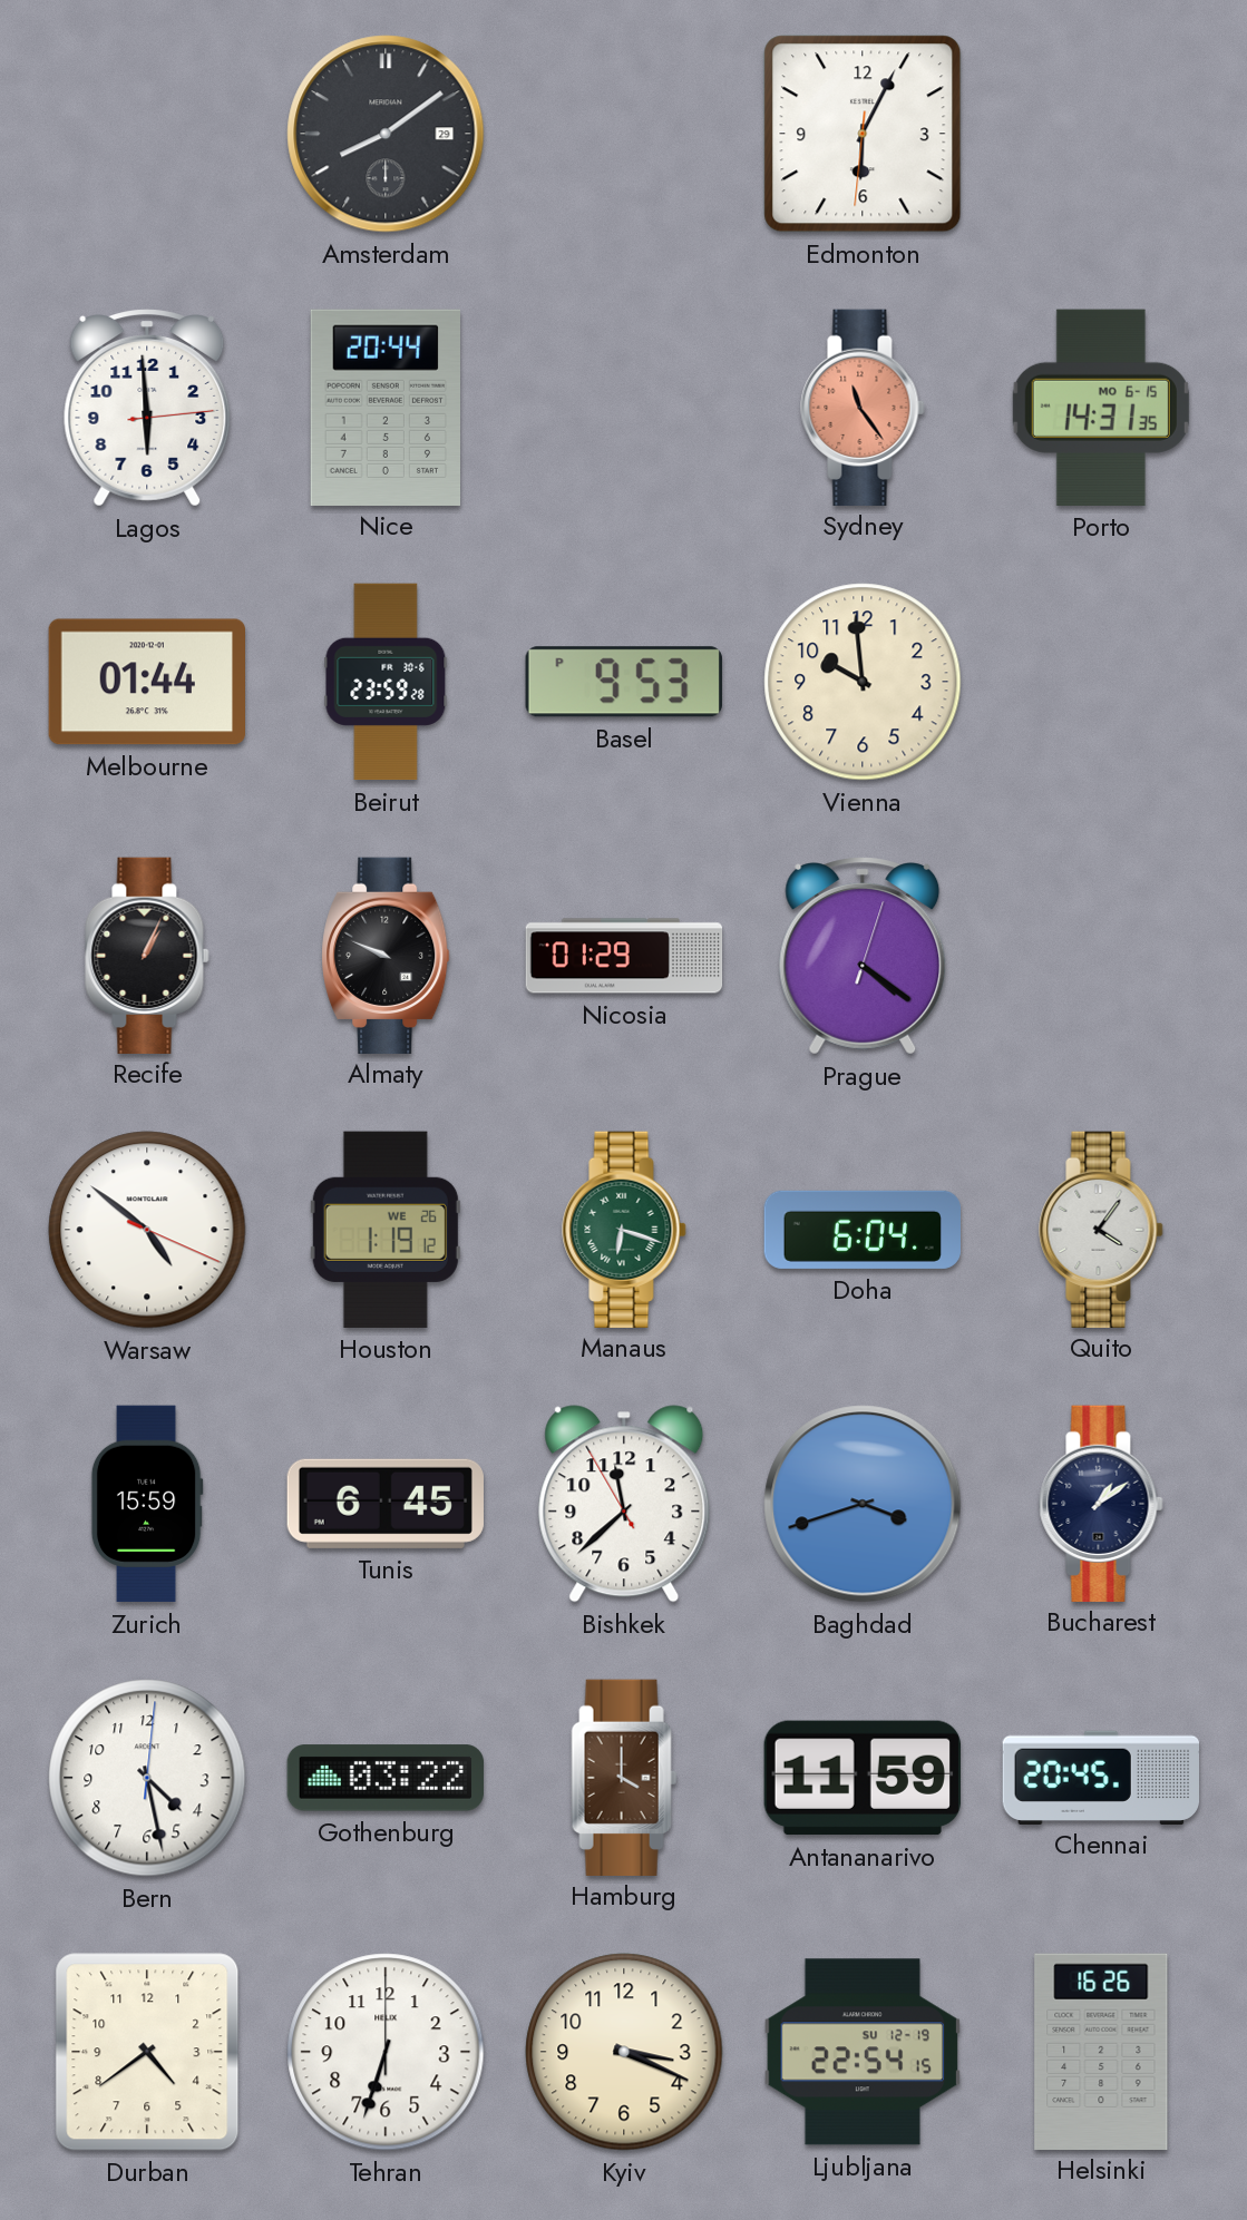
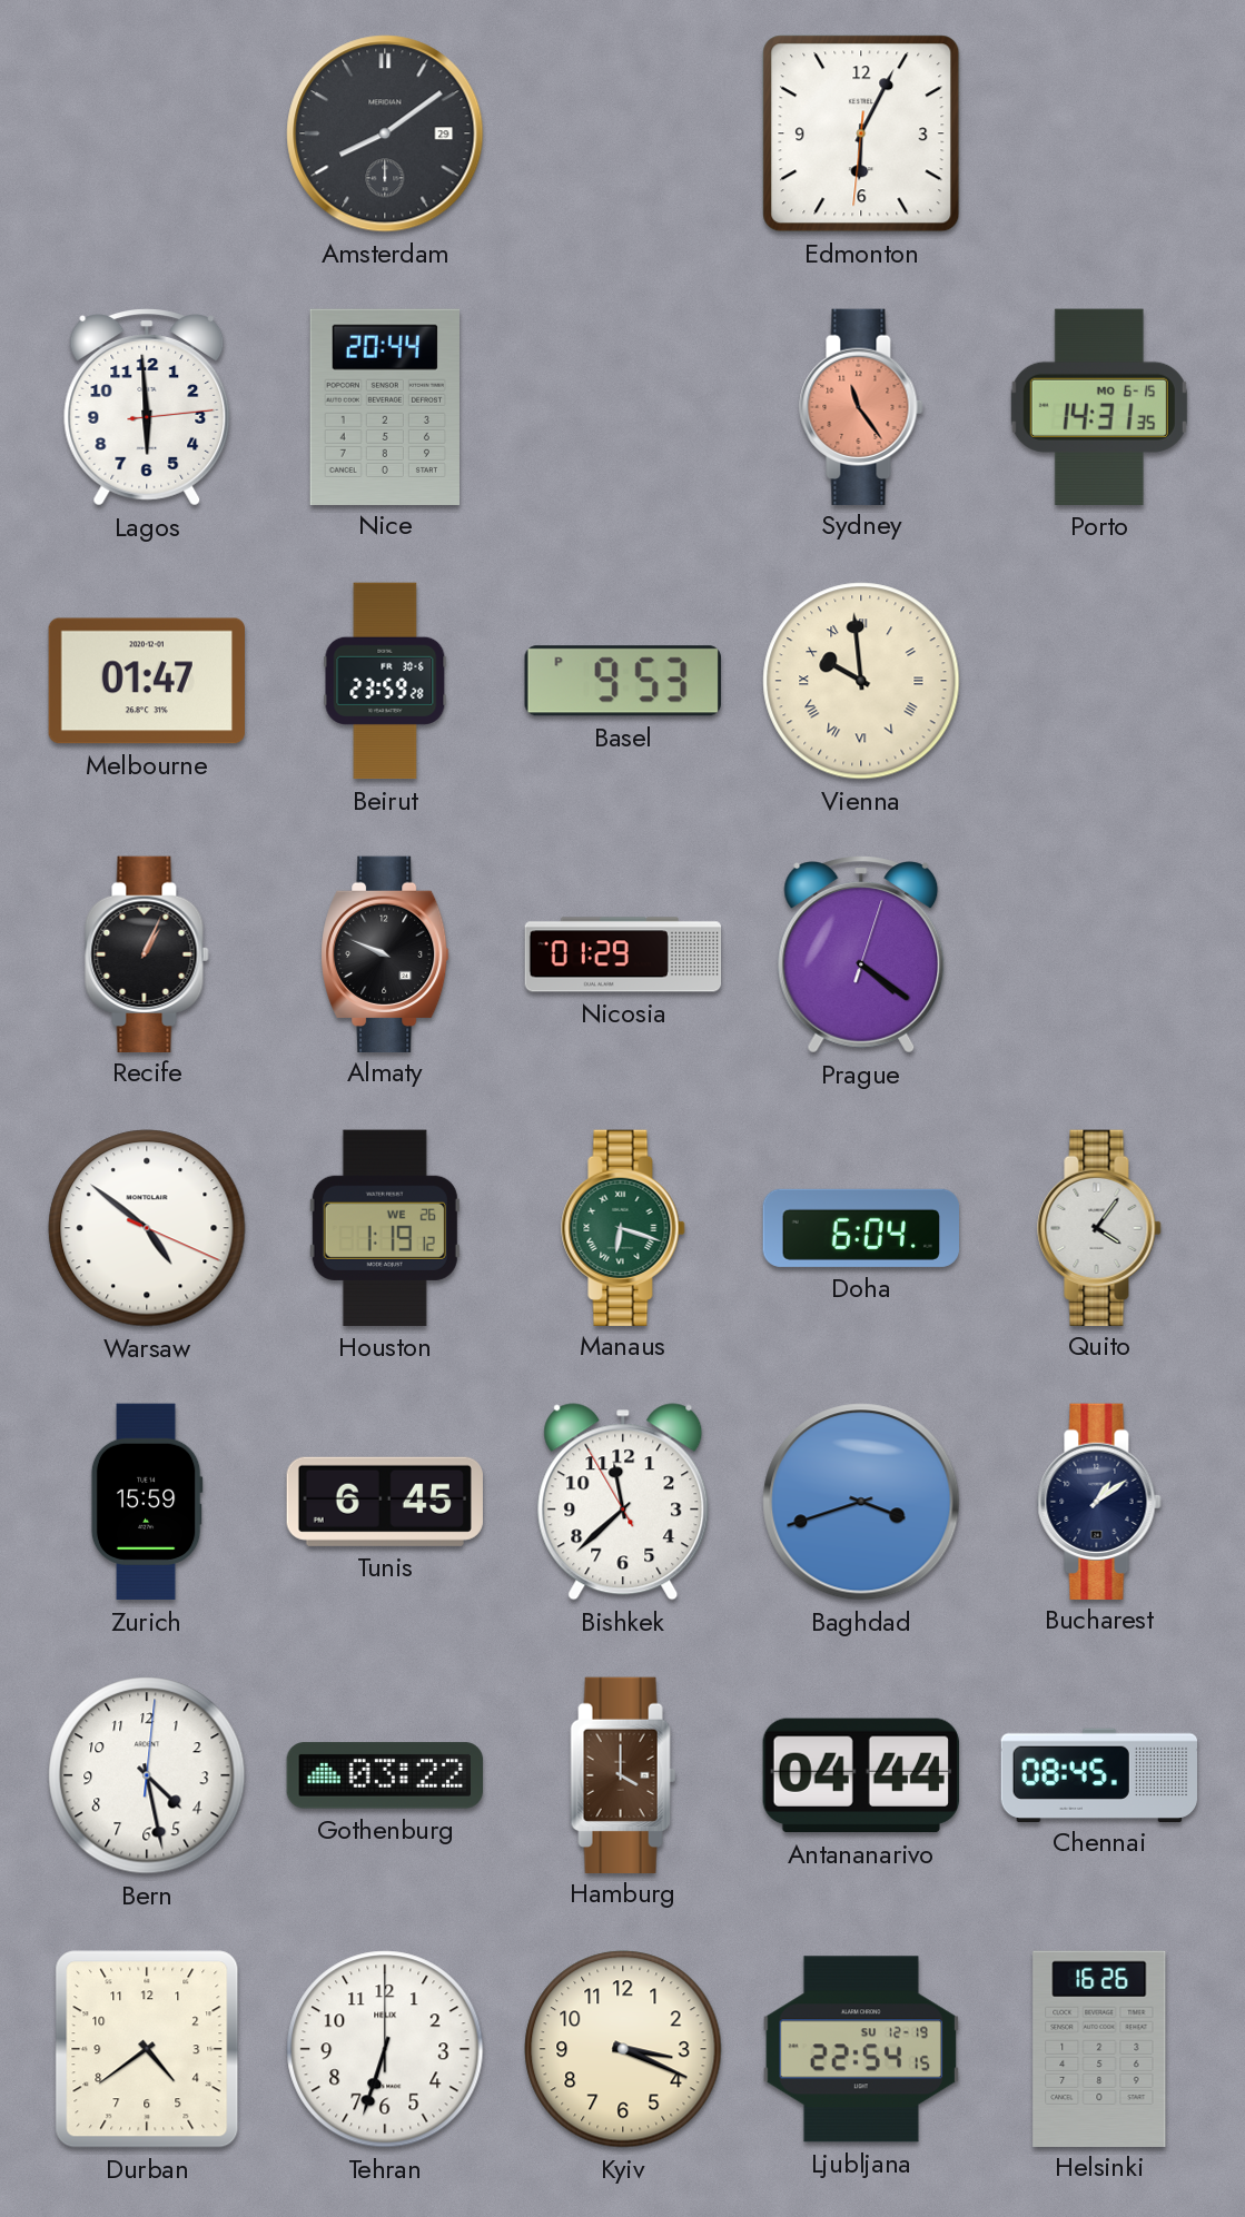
Melbourne: 01:44 -> 01:47
Vienna numerals: Arabic -> Roman
Antananarivo: 11:59 -> 04:44
Chennai: 20:45 -> 08:45
